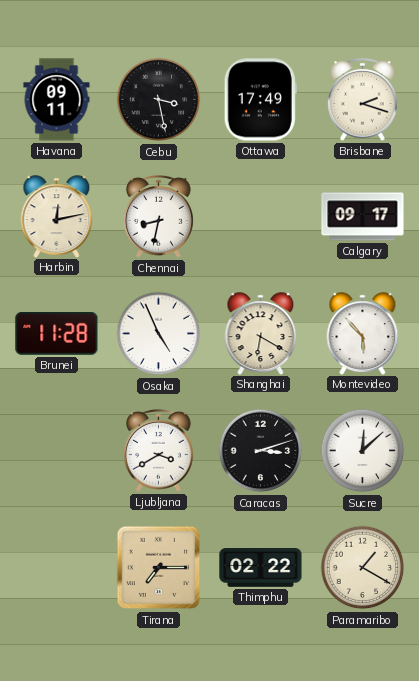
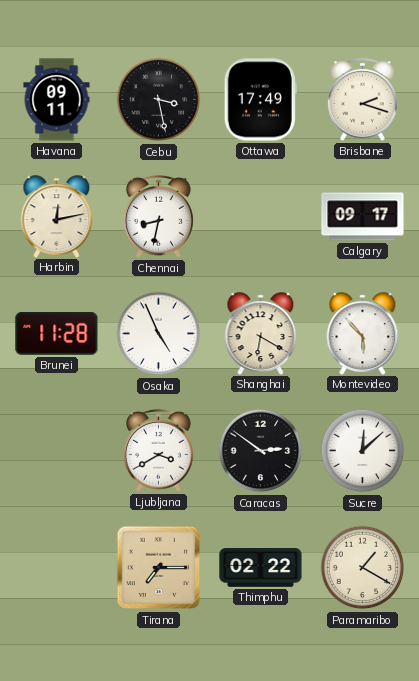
Caracas: 3:12 -> 2:51
